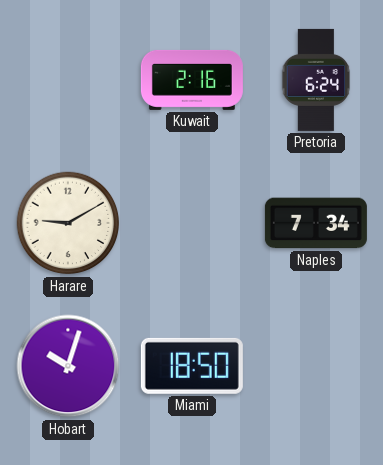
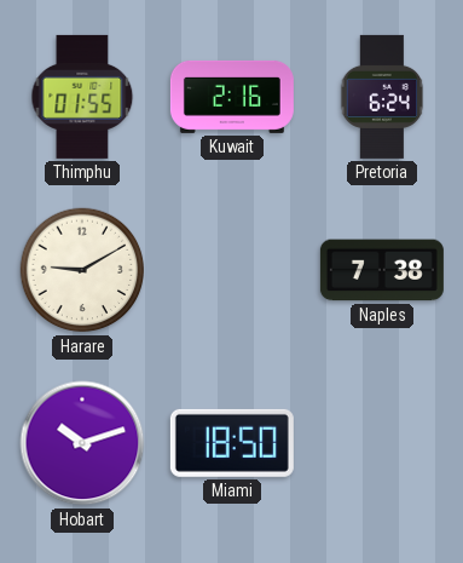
Thimphu: none -> 01:55
Naples: 7:34 -> 7:38
Hobart: 10:03 -> 10:12
